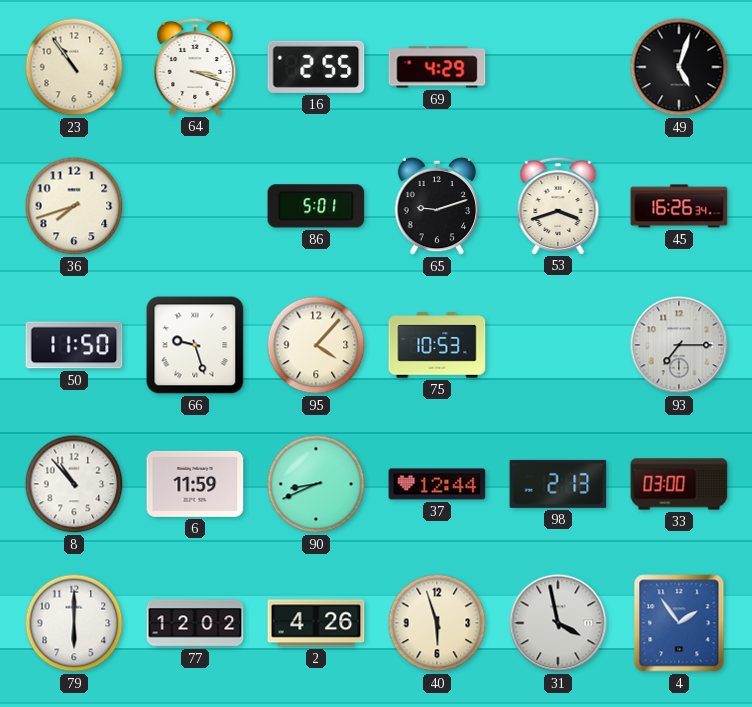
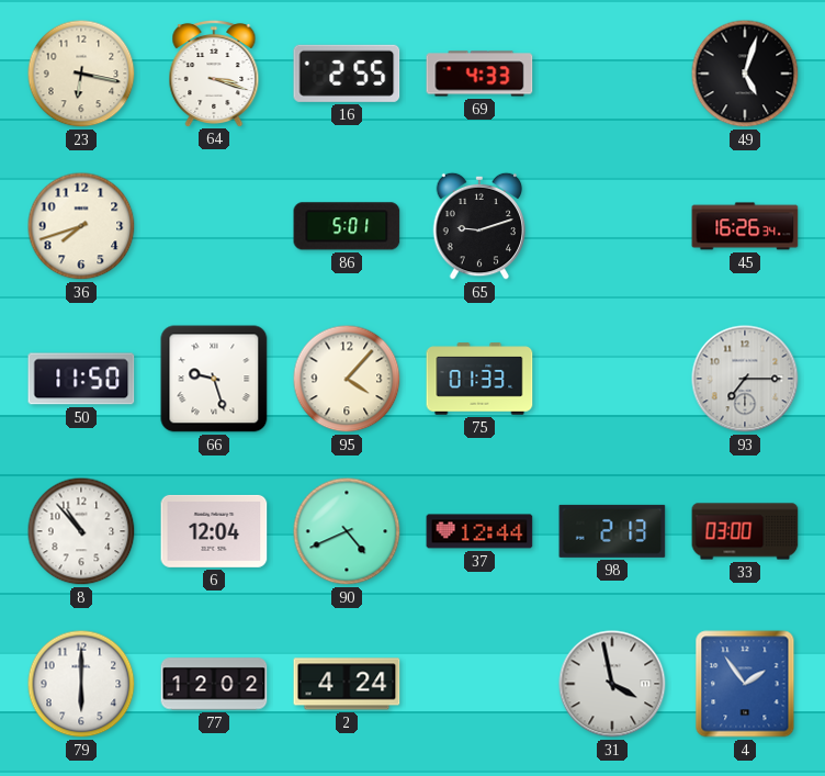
23: 10:54 -> 6:17
69: 4:29 -> 4:33
53: 3:42 -> none
75: 10:53 -> 01:33
6: 11:59 -> 12:04
90: 8:41 -> 4:41
2: 4:26 -> 4:24
40: 5:57 -> none
